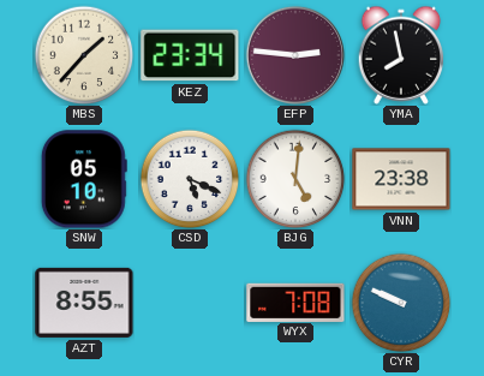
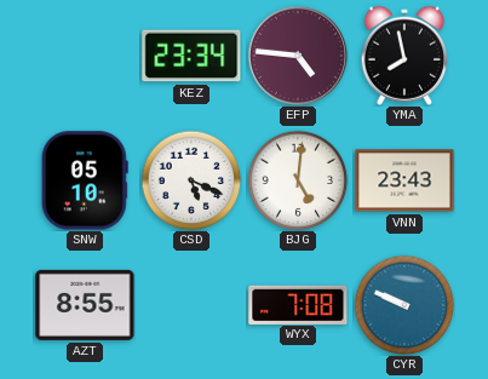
MBS: 1:37 -> none
EFP: 2:46 -> 4:46
VNN: 23:38 -> 23:43
